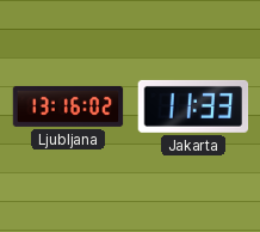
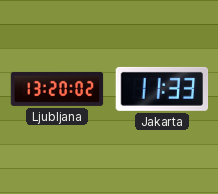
Ljubljana: 13:16 -> 13:20
